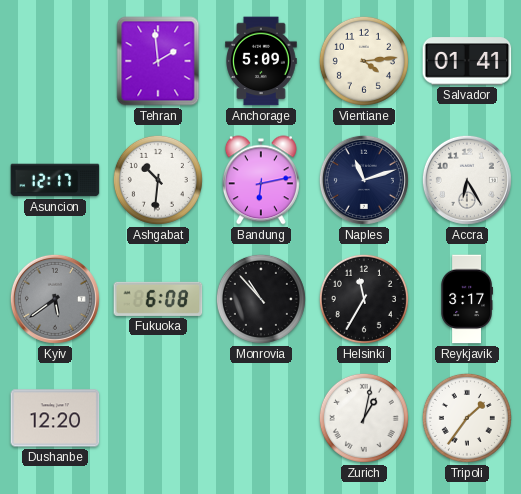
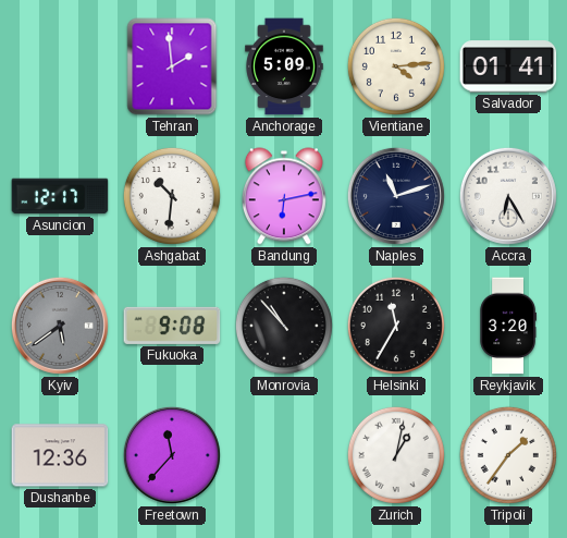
Fukuoka: 6:08 -> 9:08
Reykjavik: 3:17 -> 3:20
Dushanbe: 12:20 -> 12:36
Freetown: none -> 11:37
